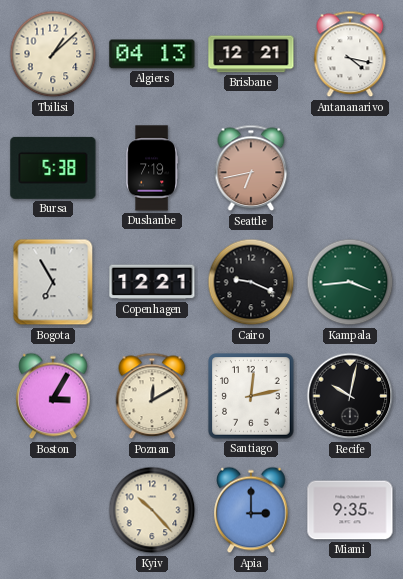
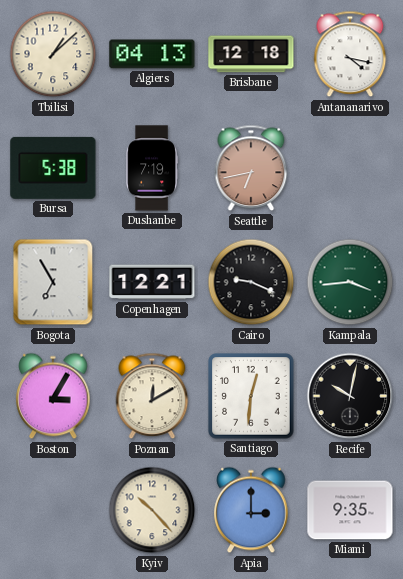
Brisbane: 12:21 -> 12:18
Santiago: 12:13 -> 12:31
